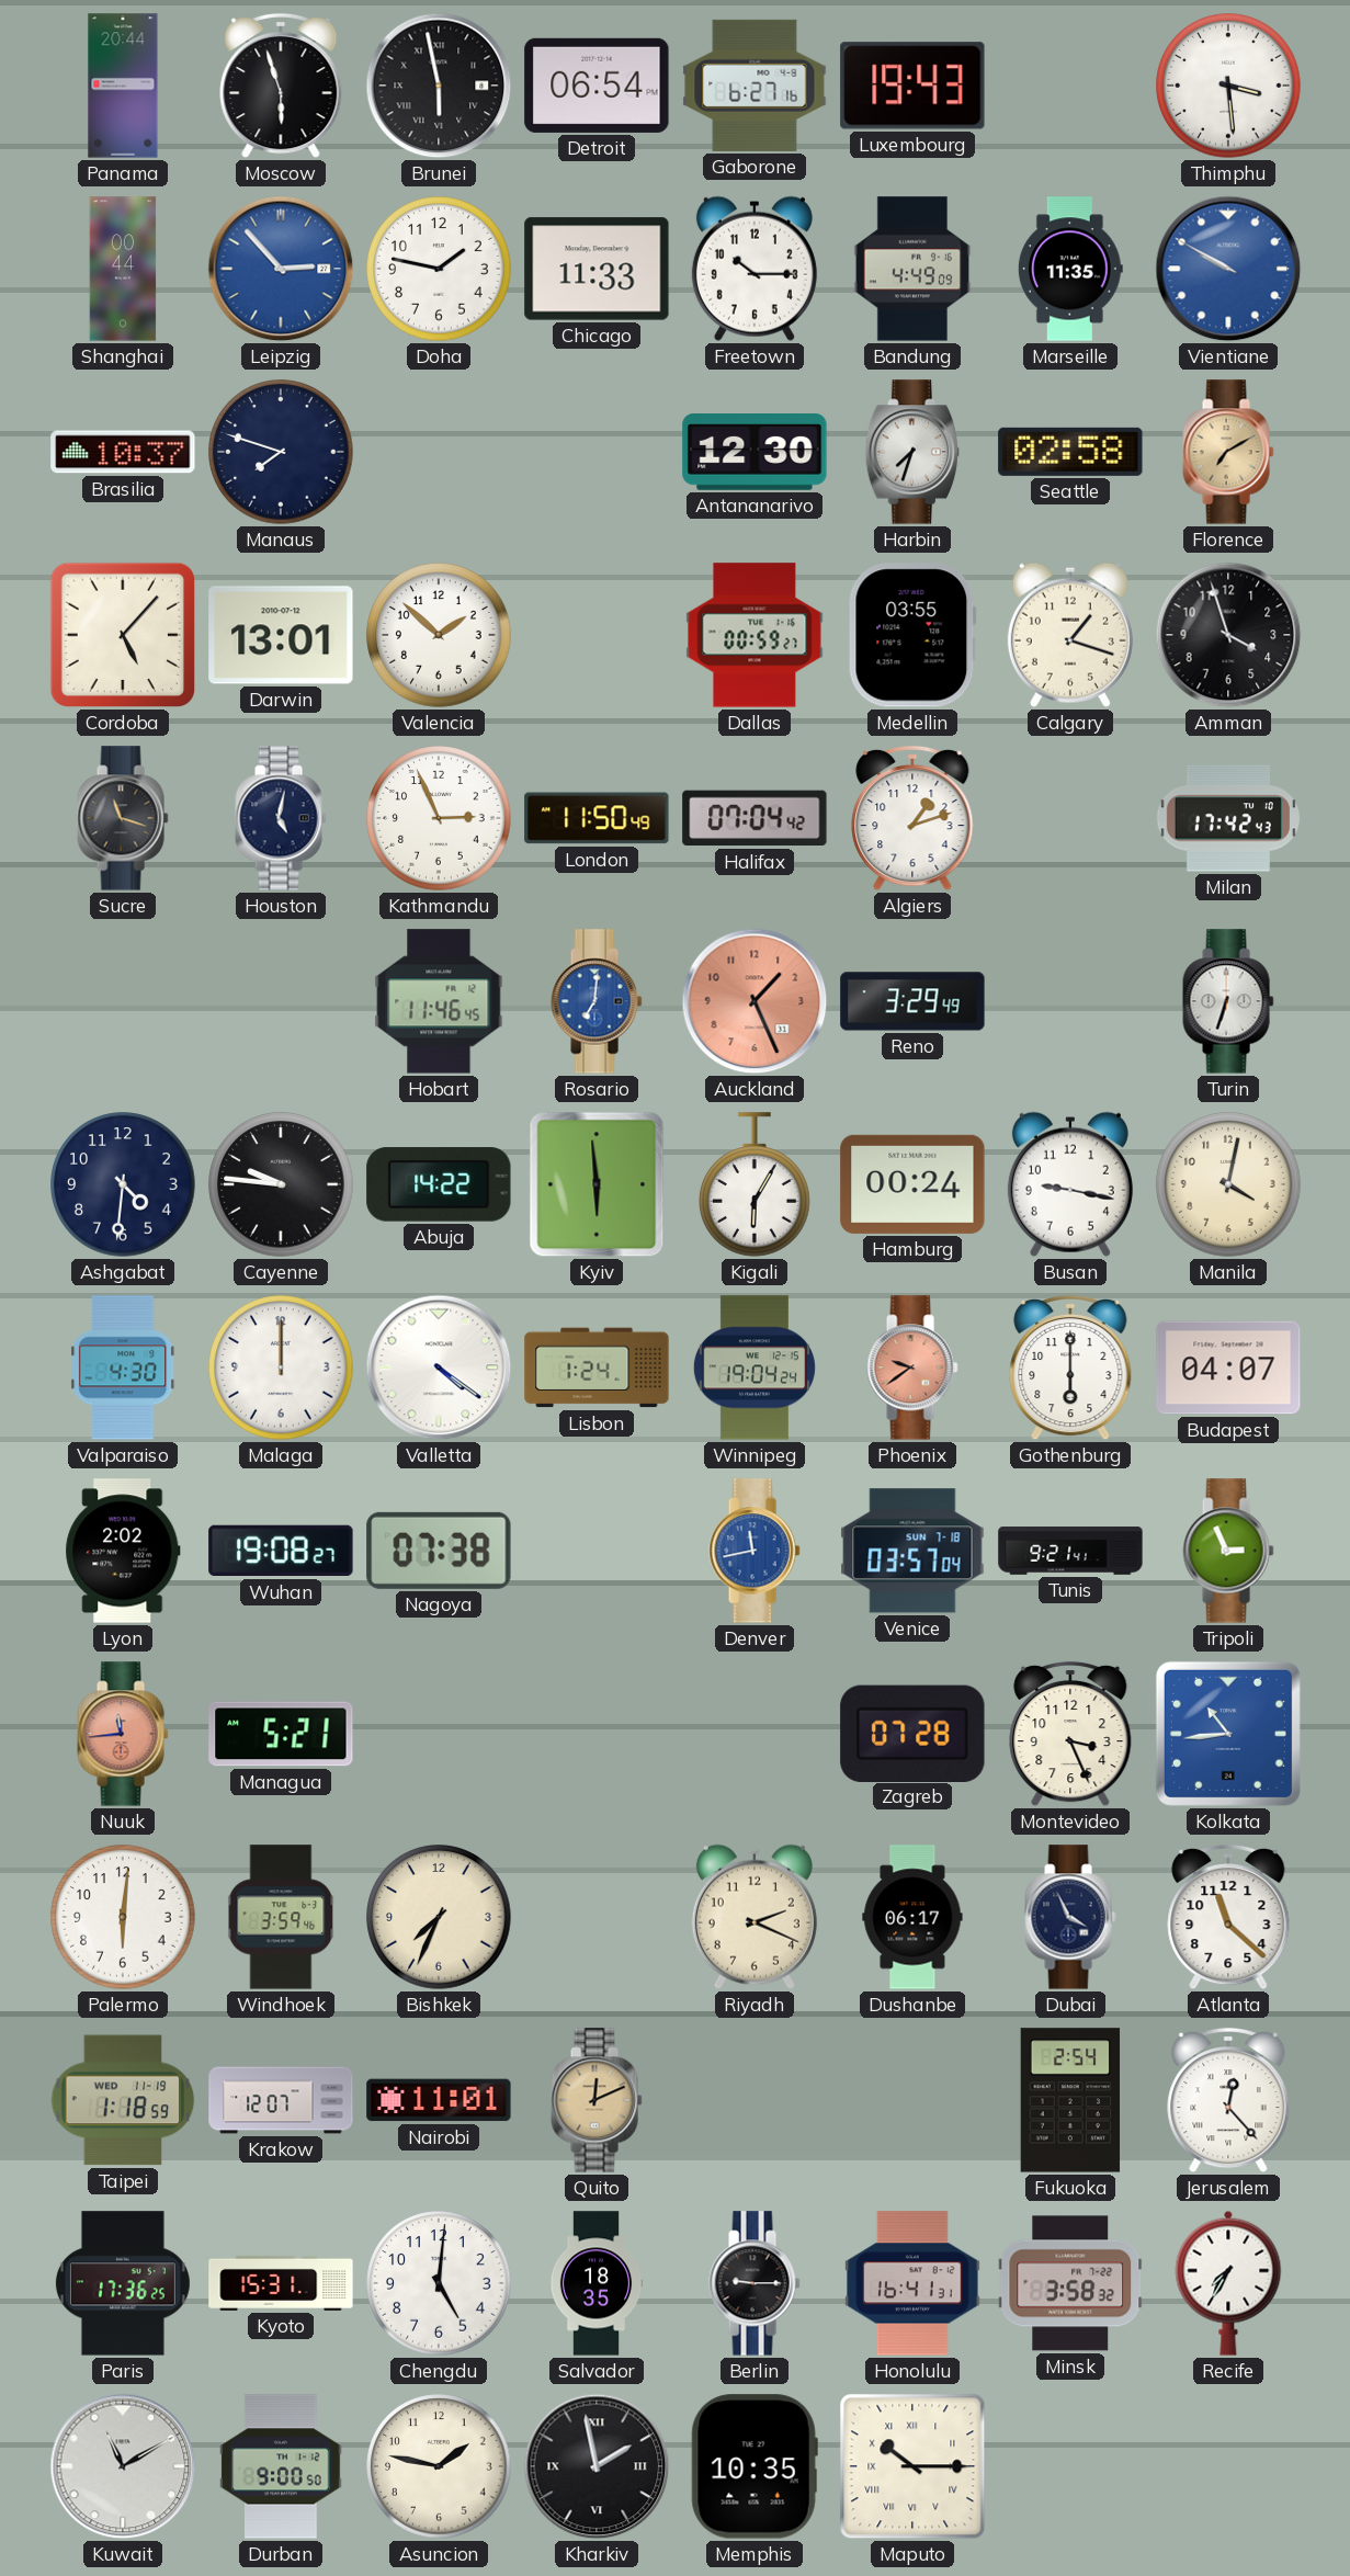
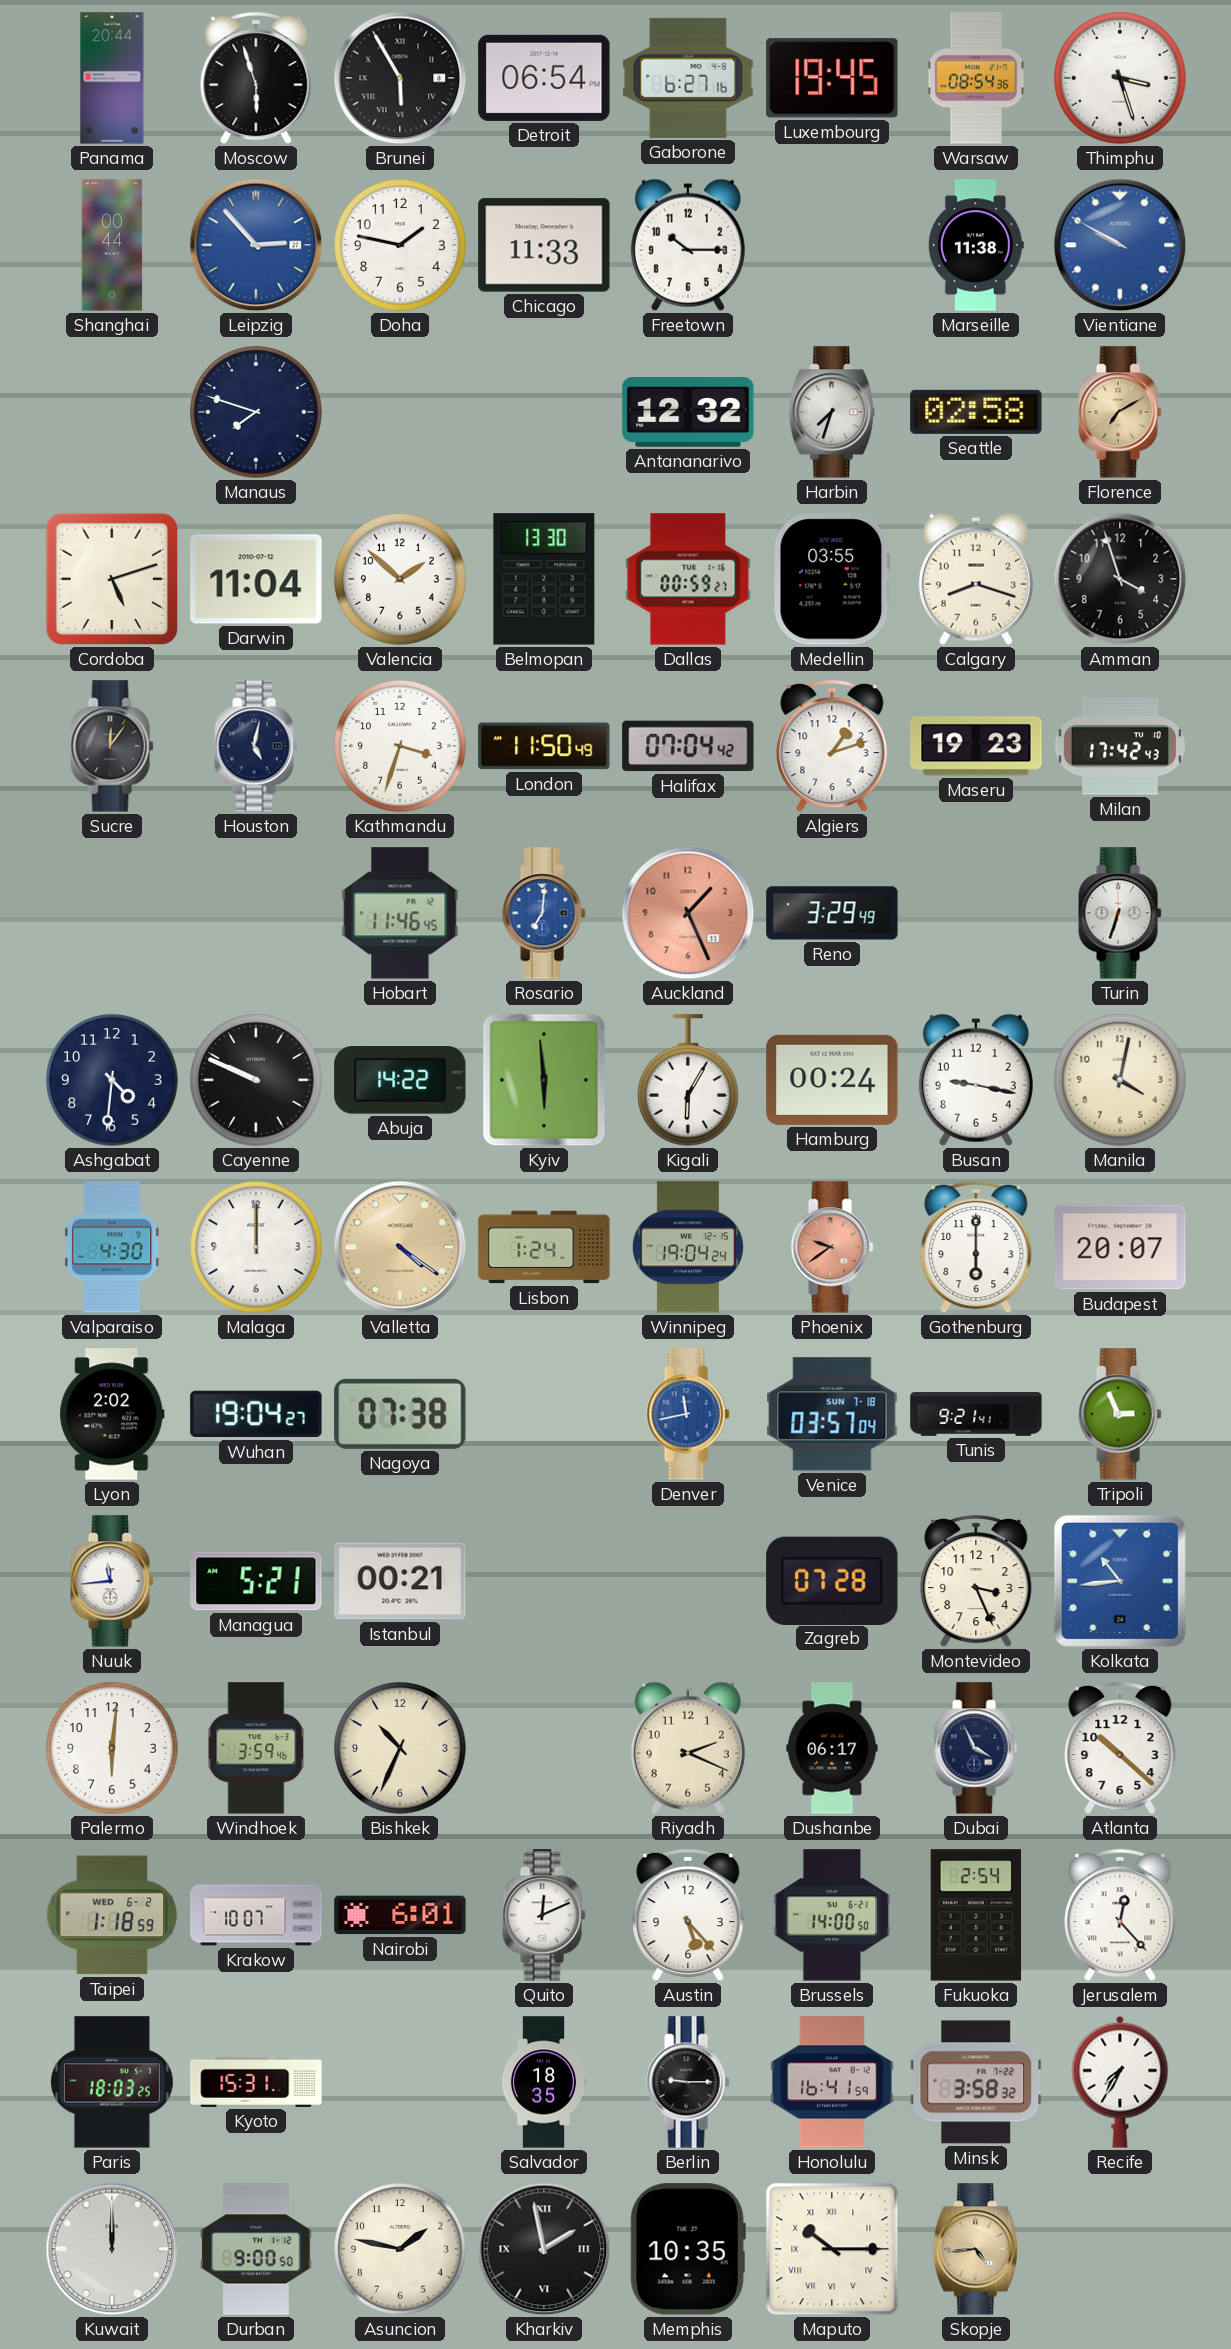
Brunei: 5:58 -> 5:55
Luxembourg: 19:43 -> 19:45
Warsaw: none -> 08:54
Thimphu: 3:29 -> 3:27
Bandung: 4:49 -> none
Marseille: 11:35 -> 11:38
Brasilia: 10:37 -> none
Antananarivo: 12:30 -> 12:32
Cordoba: 5:07 -> 5:12
Darwin: 13:01 -> 11:04
Belmopan: none -> 13:30
Calgary: 1:18 -> 8:18
Sucre: 11:18 -> 12:06
Kathmandu: 2:56 -> 3:33
Maseru: none -> 19:23
Cayenne: 9:46 -> 9:49
Valletta dial: white -> champagne
Budapest: 04:07 -> 20:07
Wuhan: 19:08 -> 19:04
Nuuk dial: salmon -> white
Istanbul: none -> 00:21
Bishkek: 7:34 -> 10:34
Atlanta: 11:22 -> 10:22
Taipei date: WED 11-19 -> WED 6-2
Krakow: 12:07 -> 10:07
Nairobi: 11:01 -> 6:01
Quito dial: champagne -> white
Austin: none -> 5:23
Brussels: none -> 14:00
Paris: 17:36 -> 18:03
Chengdu: 5:01 -> none
Honolulu: 16:41:31 -> 16:41:59
Kuwait: 11:10 -> 12:00
Skopje: none -> 4:44
